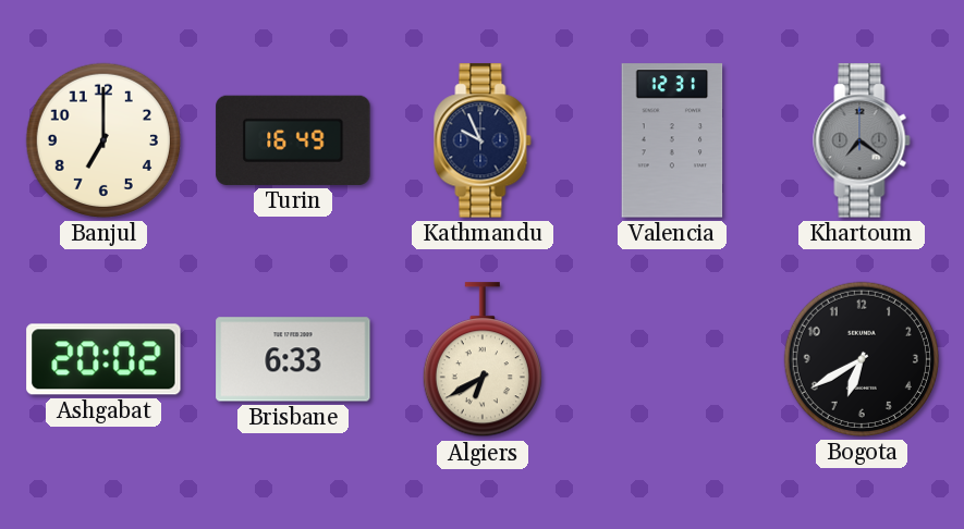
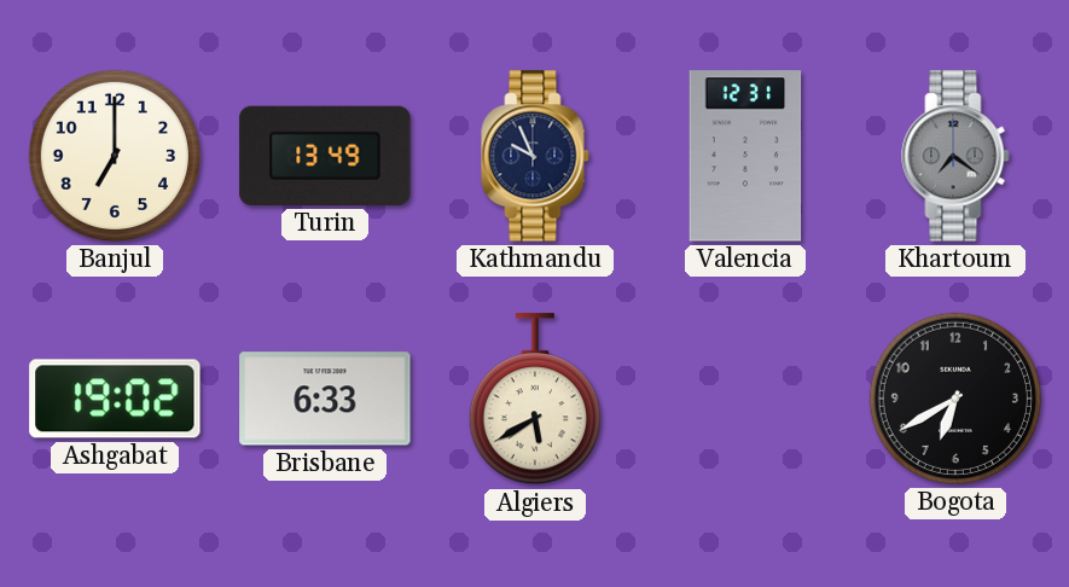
Turin: 16:49 -> 13:49
Ashgabat: 20:02 -> 19:02
Algiers: 6:40 -> 5:40
